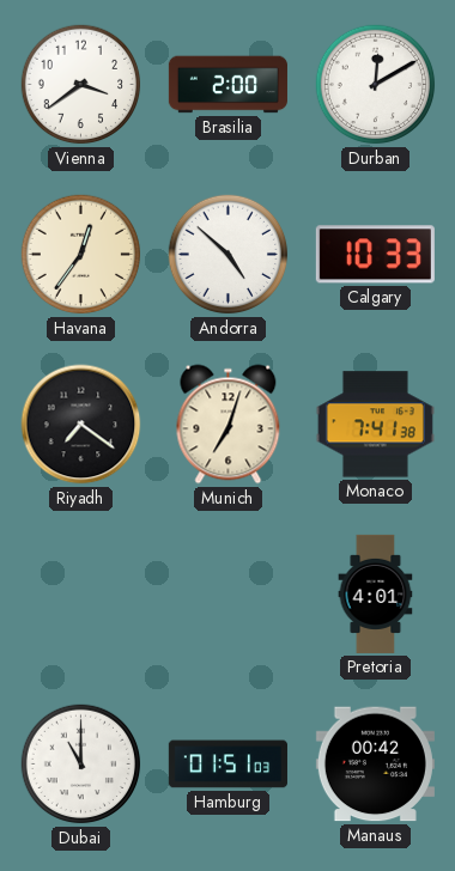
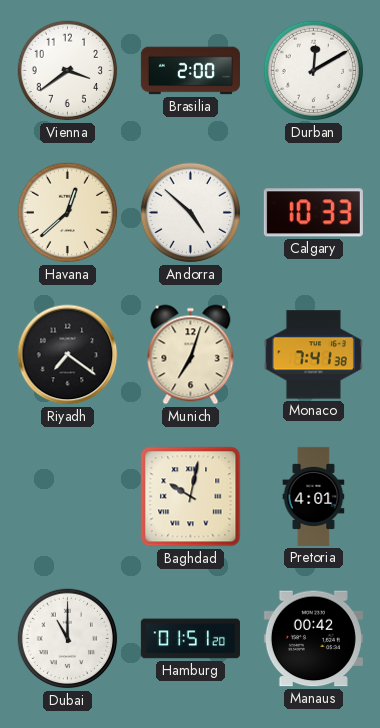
Havana: 12:36 -> 12:38
Baghdad: none -> 10:02
Hamburg: 01:51:03 -> 01:51:20
